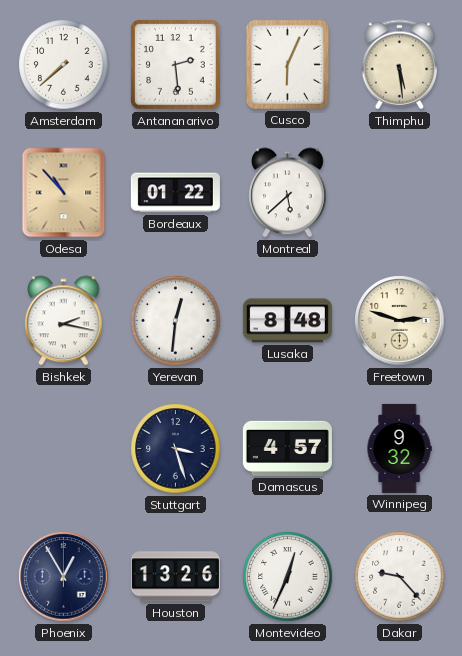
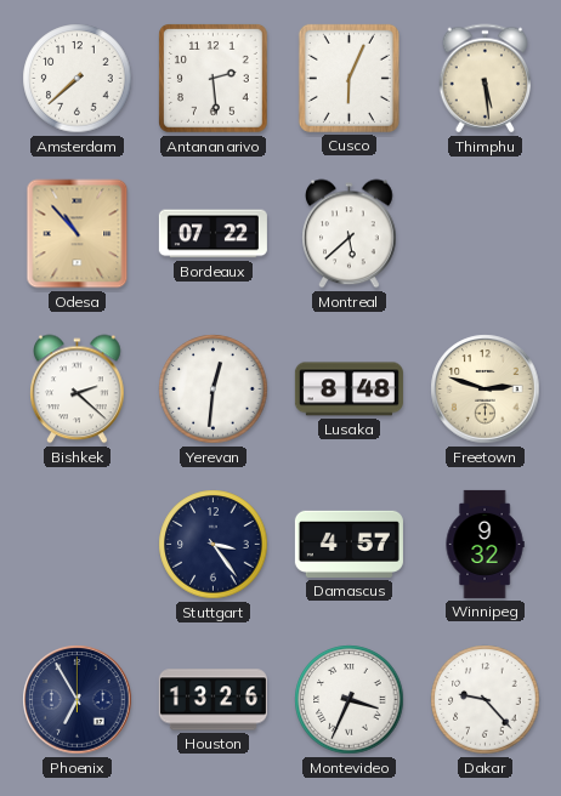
Bordeaux: 01:22 -> 07:22
Bishkek: 2:17 -> 2:22
Stuttgart: 3:27 -> 3:24
Phoenix: 12:55 -> 6:55
Montevideo: 12:34 -> 3:34
